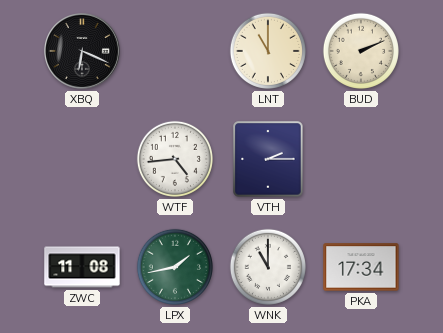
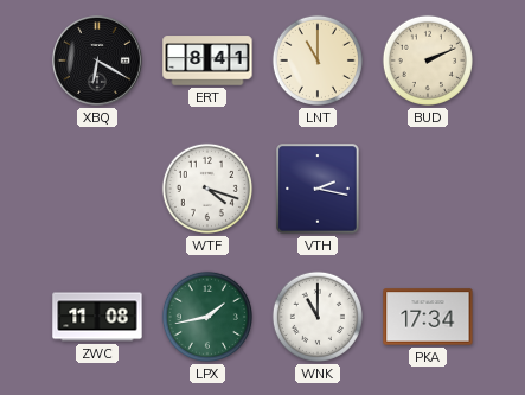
XBQ: 6:19 -> 6:20
ERT: none -> 8:41
WTF: 4:44 -> 4:18
VTH: 2:15 -> 2:17
